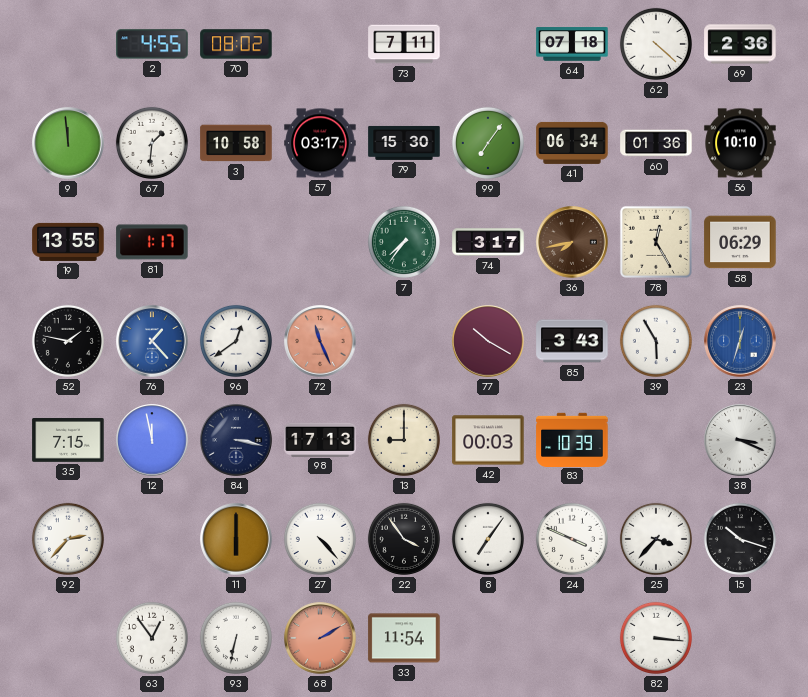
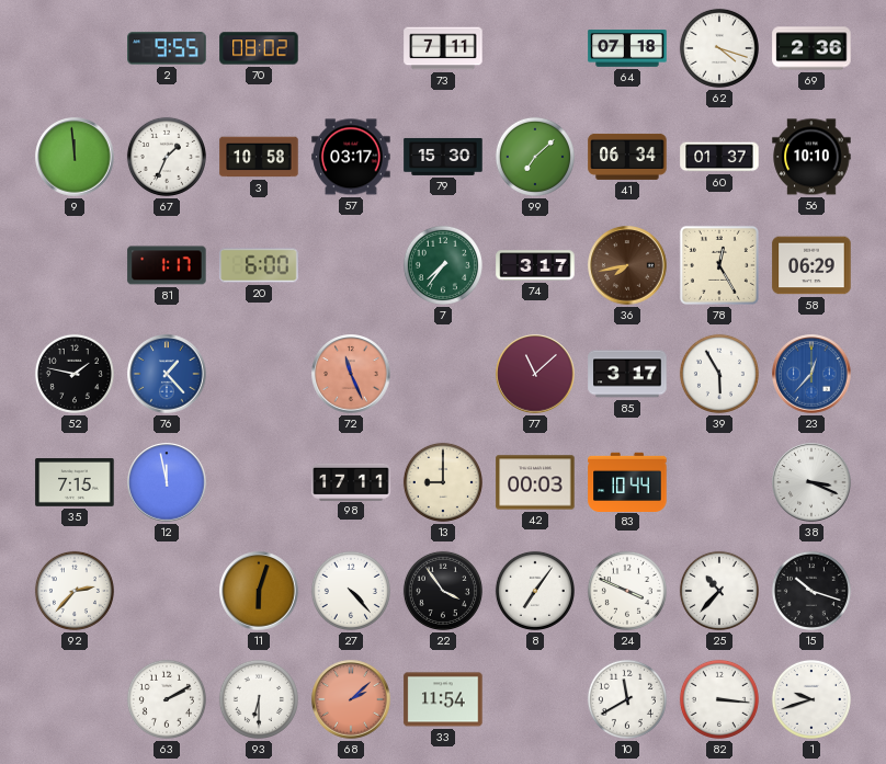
2: 4:55 -> 9:55
62: 4:22 -> 4:18
67: 1:31 -> 1:34
99: 7:06 -> 7:08
60: 01:36 -> 01:37
19: 13:55 -> none
20: none -> 6:00
96: 12:39 -> none
77: 10:20 -> 11:08
85: 3:43 -> 3:17
23: 12:33 -> 12:37
84: 3:17 -> none
98: 17:13 -> 17:11
83: 10:39 -> 10:44
11: 6:00 -> 6:03
25: 3:37 -> 10:37
63: 12:54 -> 2:10
93: 6:32 -> 6:30
68: 2:10 -> 2:08
10: none -> 11:40
1: none -> 9:42
